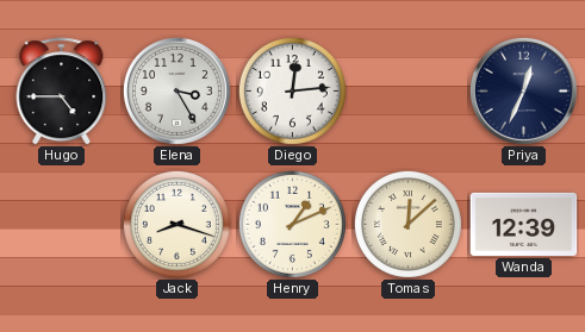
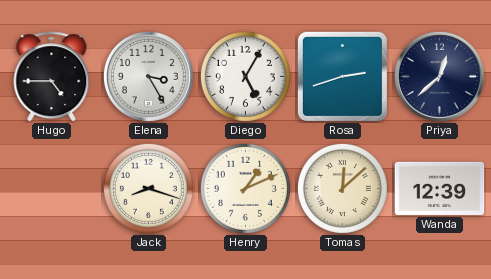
Diego: 12:14 -> 5:05
Rosa: none -> 2:42
Priya: 12:34 -> 12:38
